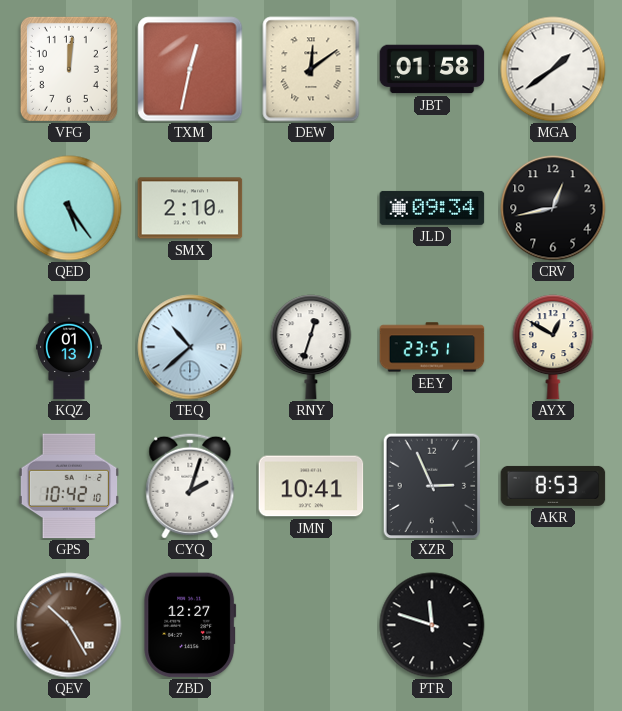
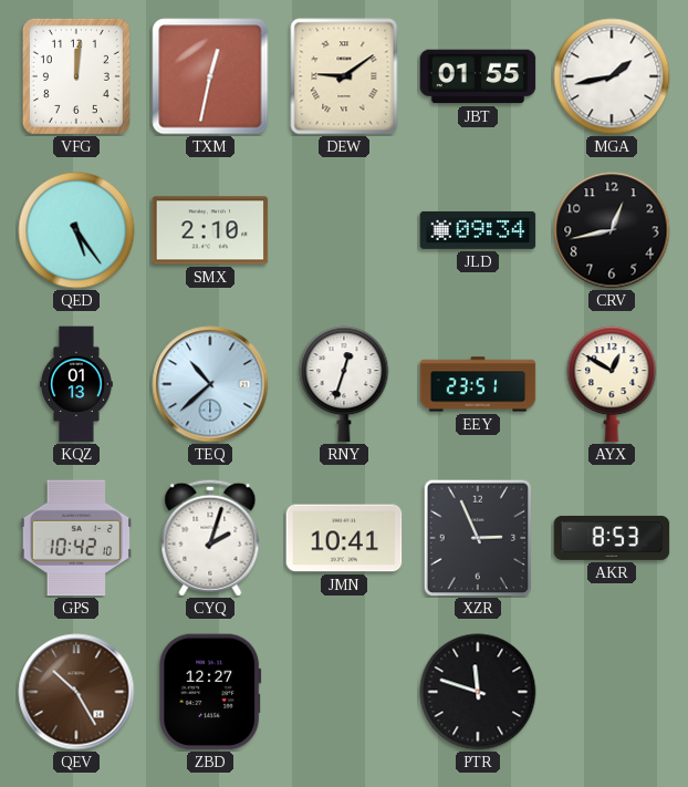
DEW: 12:09 -> 9:09
JBT: 01:58 -> 01:55
MGA: 1:39 -> 1:43
